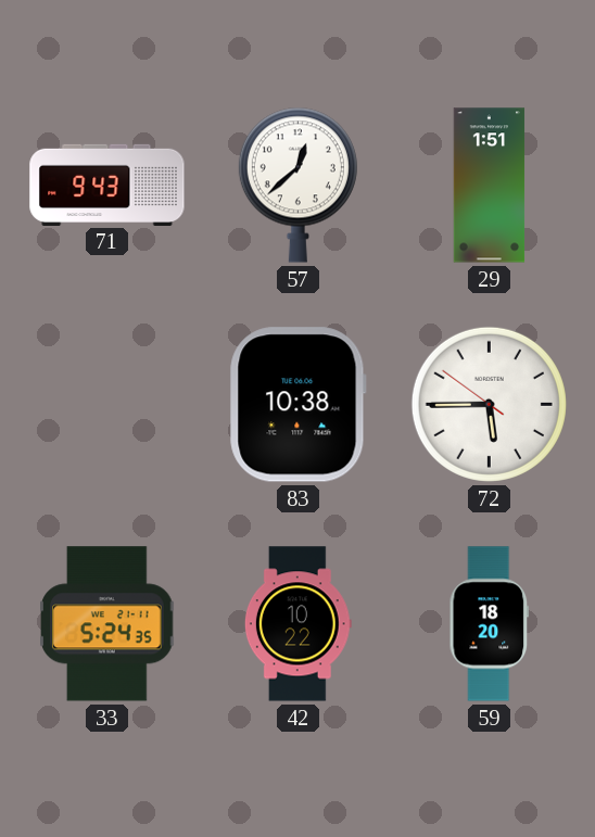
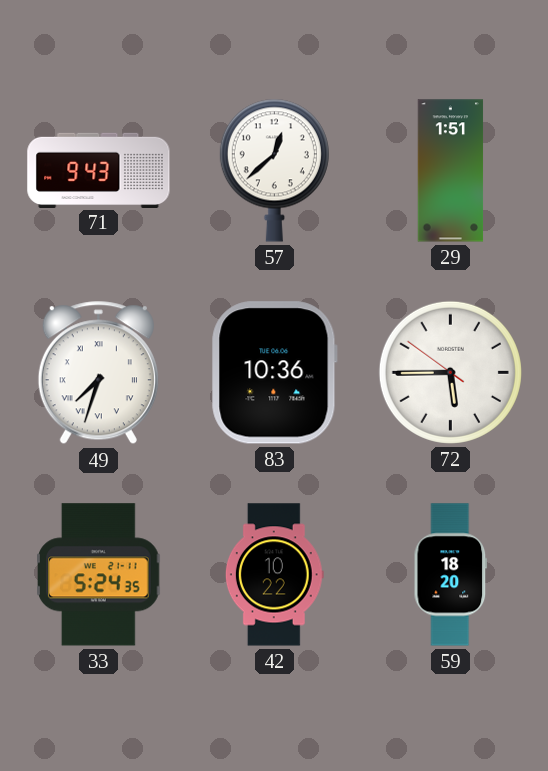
49: none -> 7:33
83: 10:38 -> 10:36
